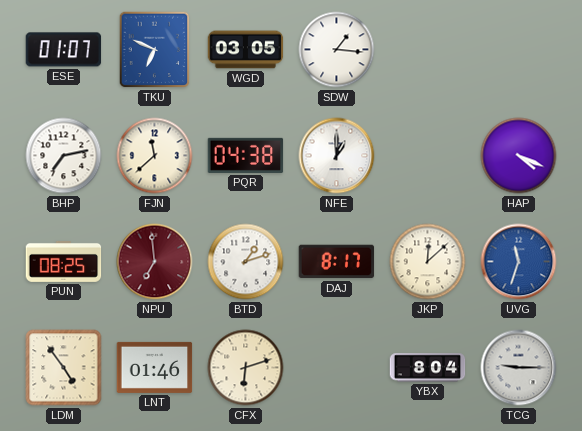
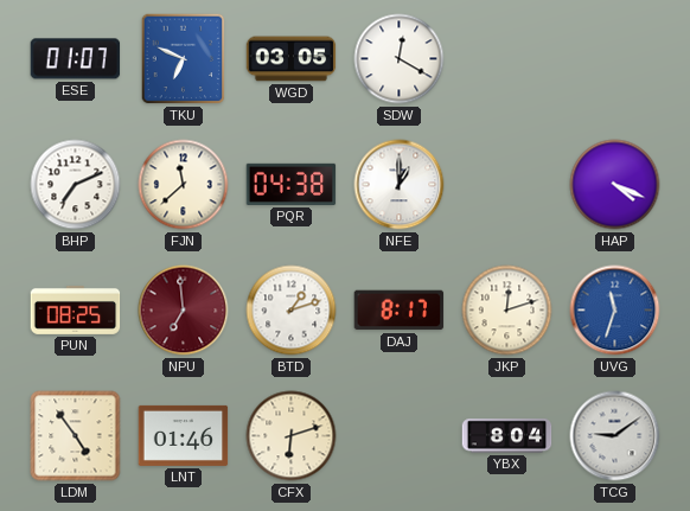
SDW: 1:16 -> 12:20
BHP: 7:13 -> 7:11
JKP: 12:08 -> 12:12
TCG: 9:15 -> 9:09
